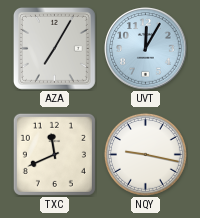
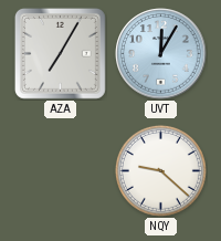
TXC: 11:41 -> none
NQY: 9:17 -> 9:22
